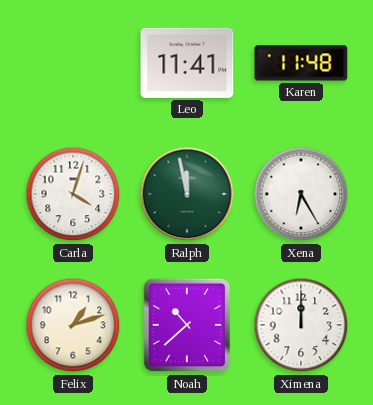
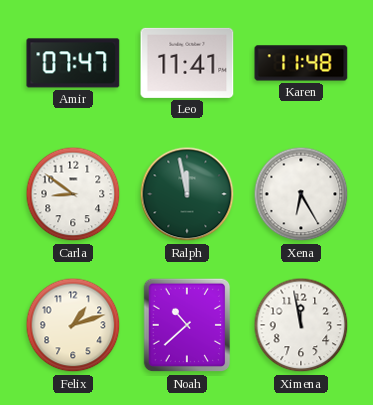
Amir: none -> 07:47
Carla: 4:03 -> 8:51
Ximena: 12:00 -> 11:58
